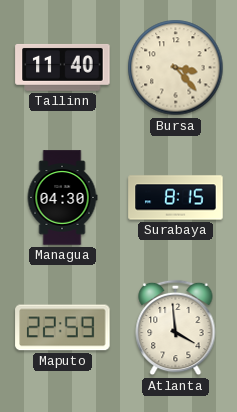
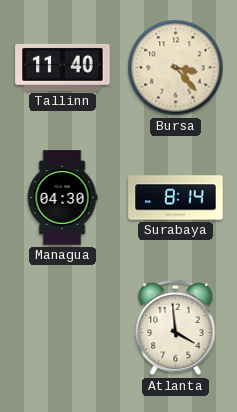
Surabaya: 8:15 -> 8:14
Maputo: 22:59 -> none
